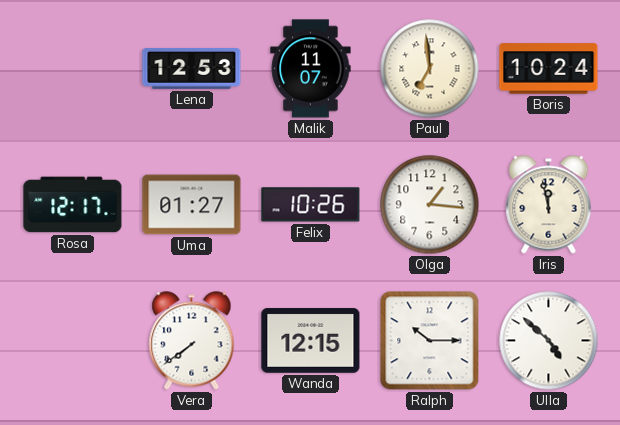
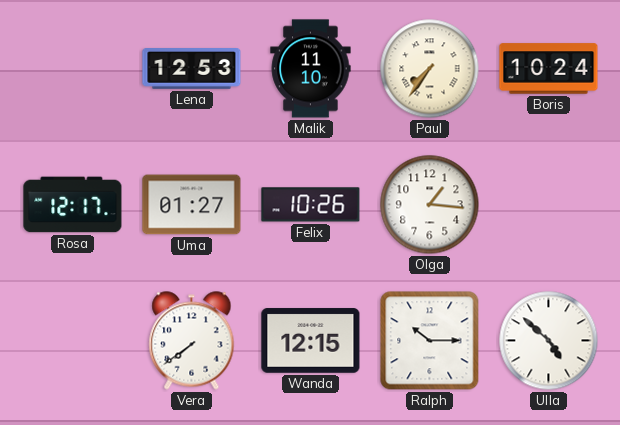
Malik: 11:07 -> 11:10
Paul: 6:59 -> 7:36
Iris: 11:58 -> none
